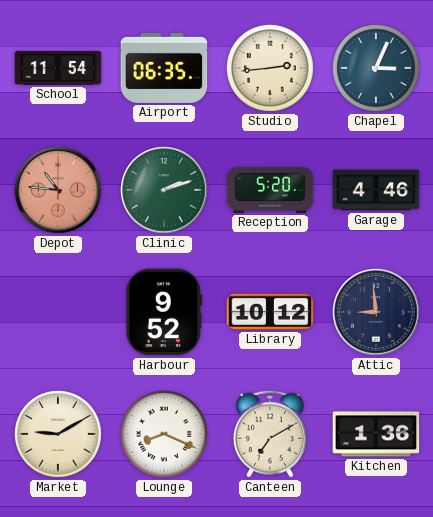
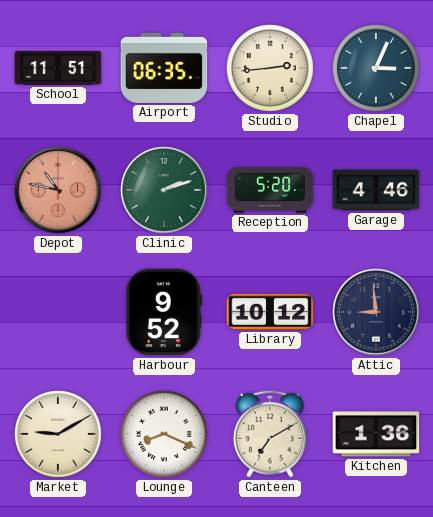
School: 11:54 -> 11:51
Depot: 10:46 -> 10:47
